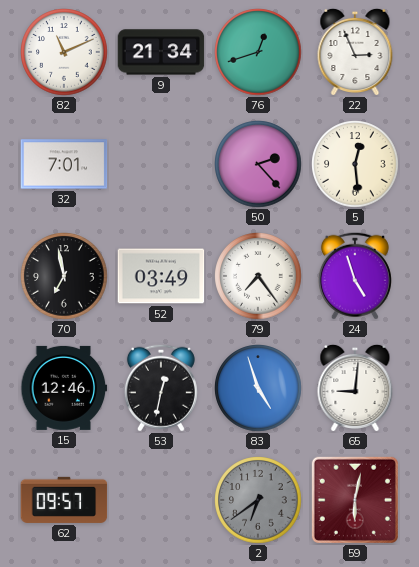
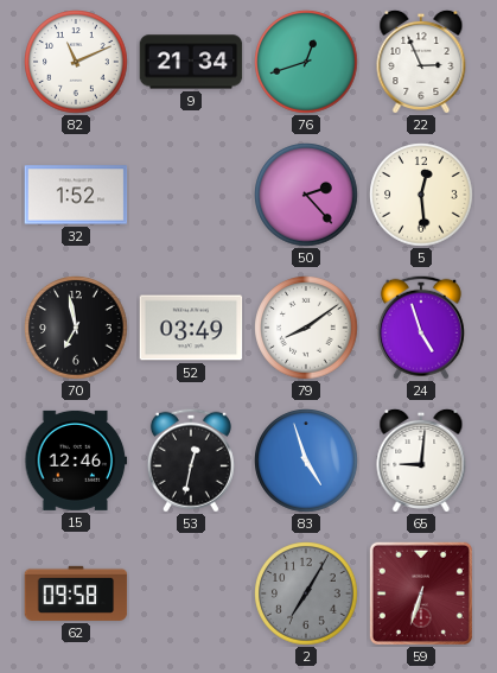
32: 7:01 -> 1:52
79: 7:24 -> 8:09
62: 09:57 -> 09:58
2: 6:39 -> 7:05
59: 6:02 -> 6:33
